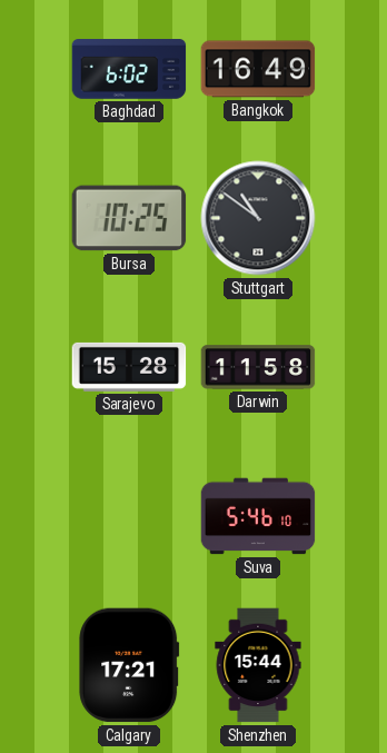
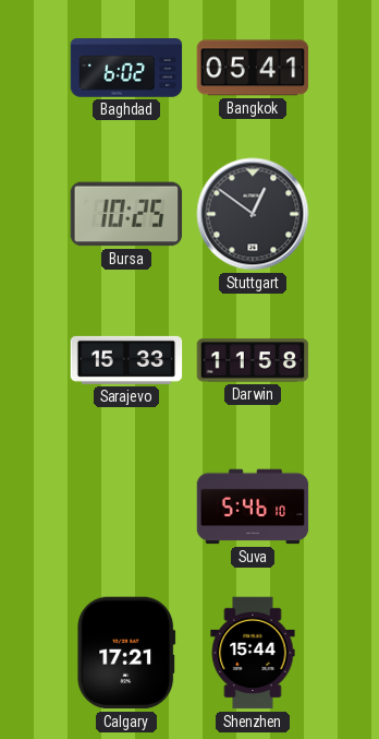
Bangkok: 16:49 -> 05:41
Stuttgart: 10:51 -> 12:51
Sarajevo: 15:28 -> 15:33
